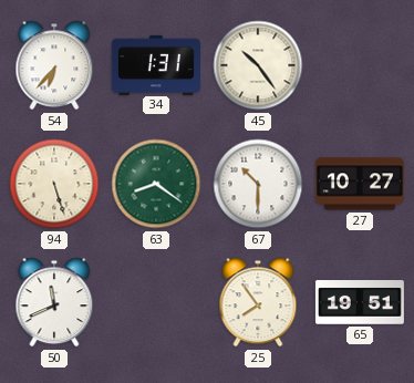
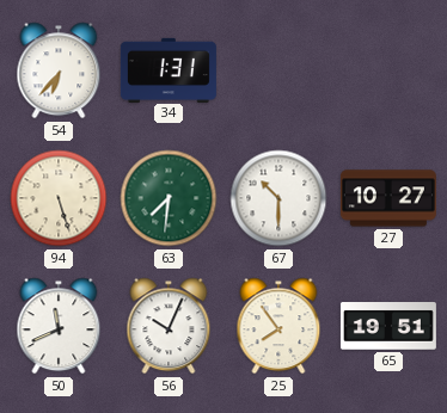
45: 10:24 -> none
63: 8:21 -> 7:31
56: none -> 10:04
